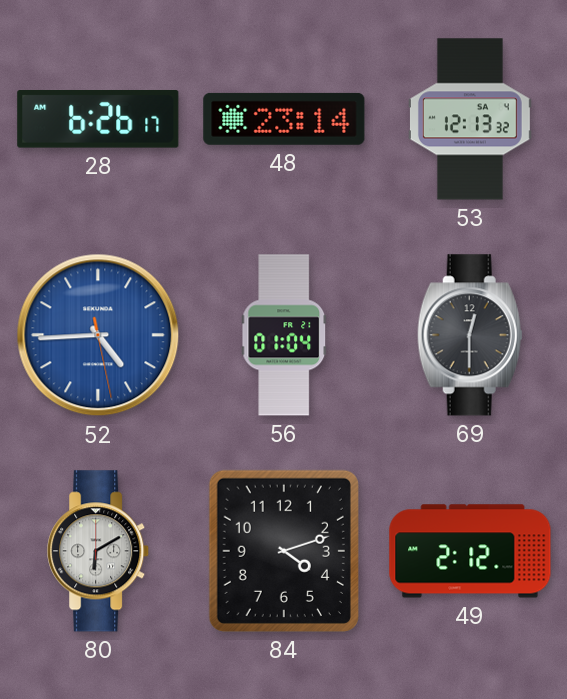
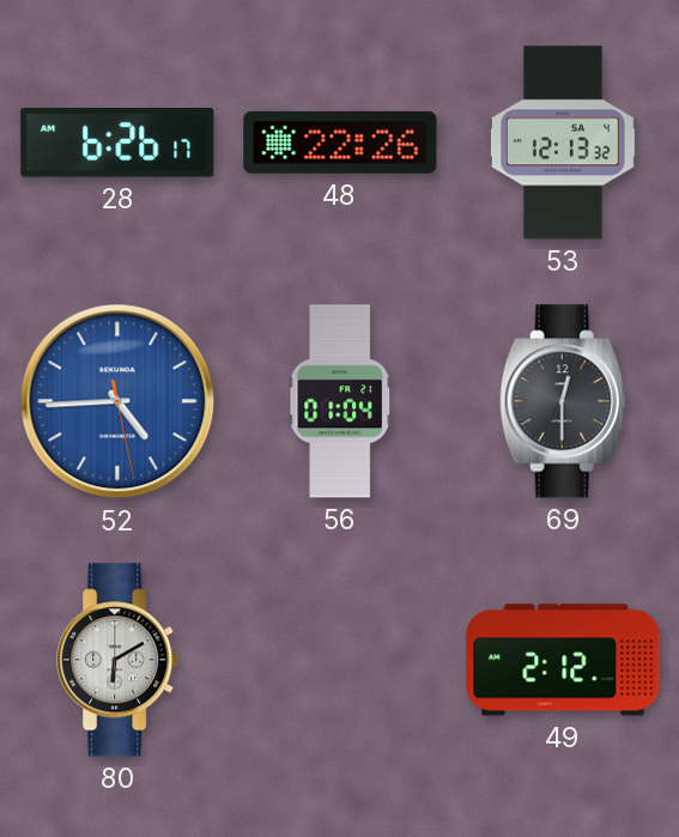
48: 23:14 -> 22:26
84: 4:12 -> none
